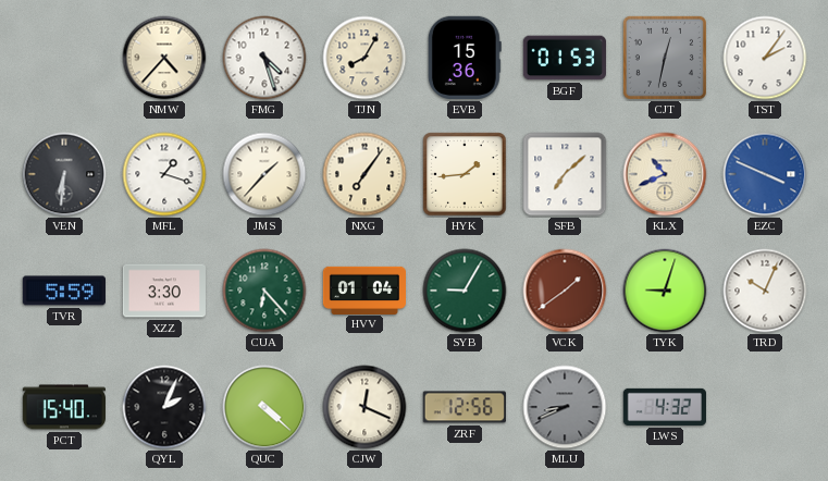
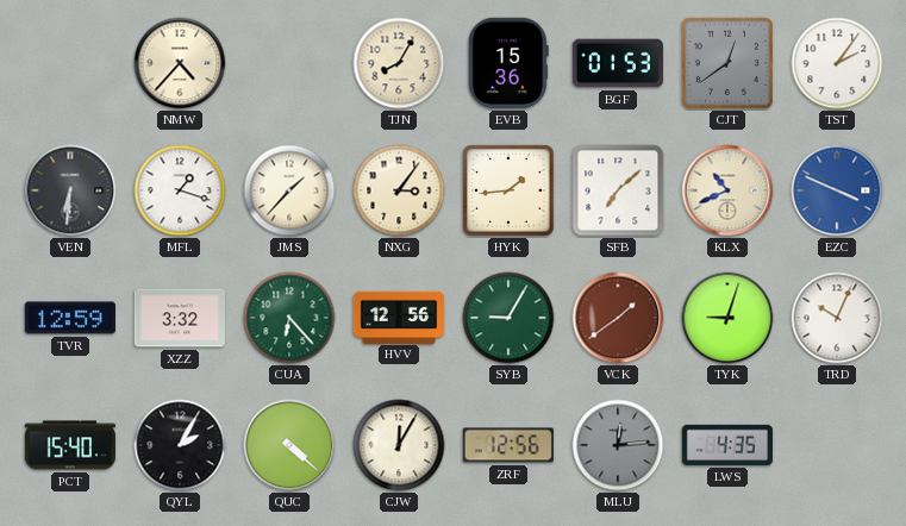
FMG: 4:27 -> none
CJT: 12:32 -> 12:39
NXG: 7:06 -> 3:06
TVR: 5:59 -> 12:59
XZZ: 3:30 -> 3:32
HVV: 01:04 -> 12:56
QYL: 2:04 -> 2:05
CJW: 12:19 -> 12:05
MLU: 8:41 -> 12:14
LWS: 4:32 -> 4:35
